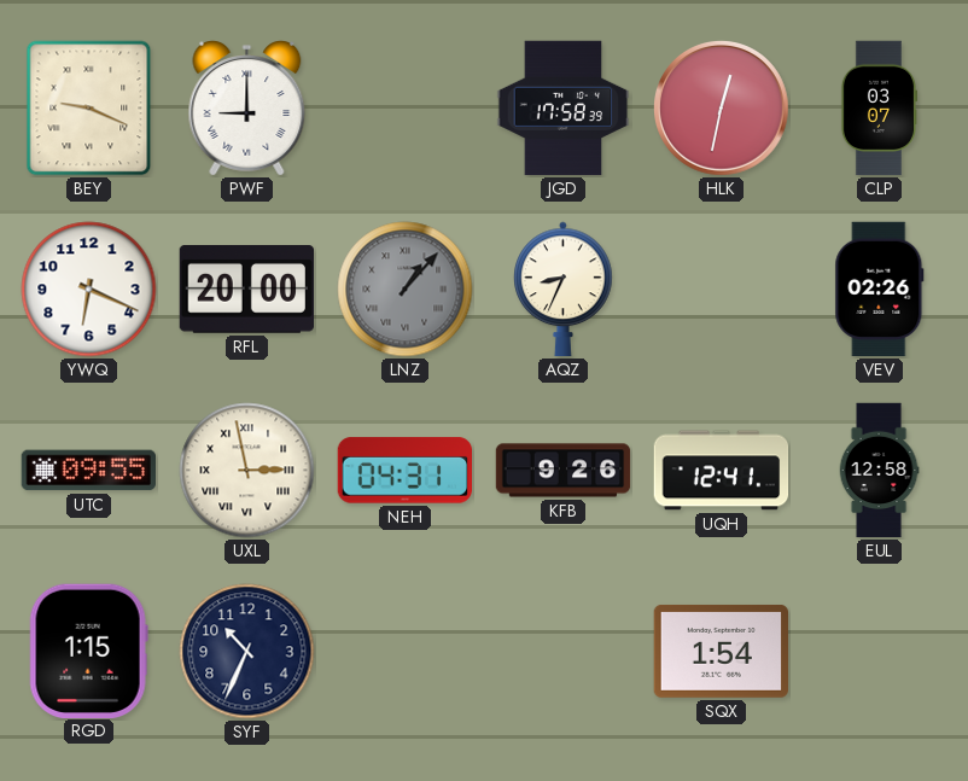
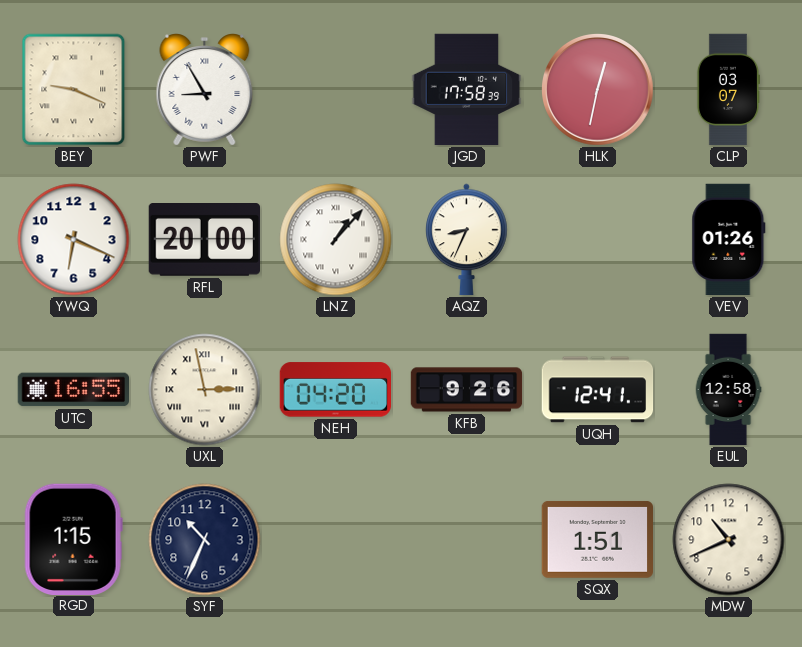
PWF: 9:00 -> 8:55
LNZ dial: grey -> white
VEV: 02:26 -> 01:26
UTC: 09:55 -> 16:55
NEH: 04:31 -> 04:20
SQX: 1:54 -> 1:51
MDW: none -> 10:41
